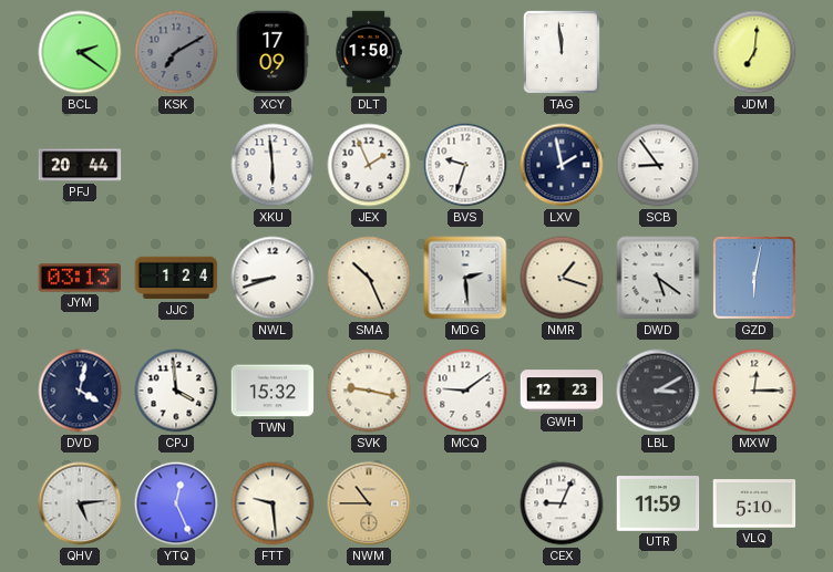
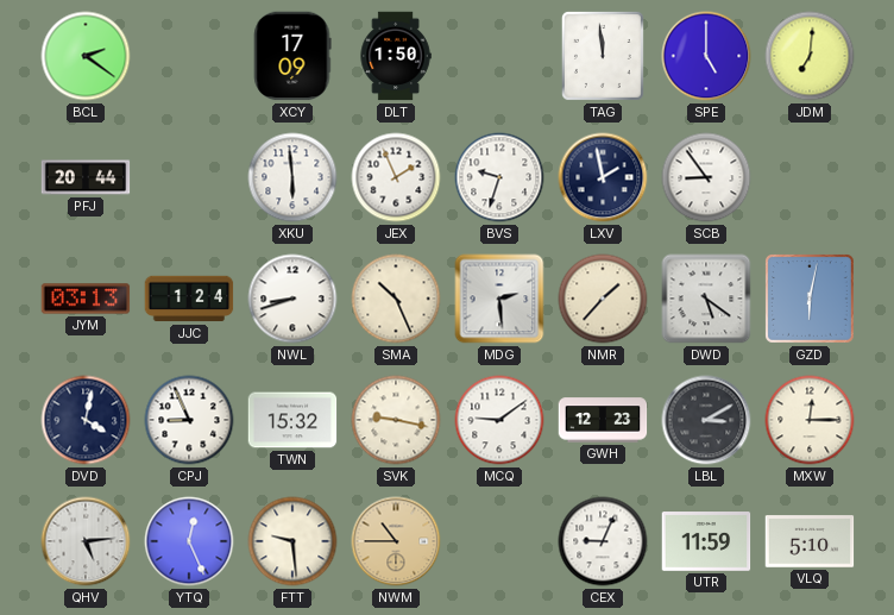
KSK: 7:10 -> none
SPE: none -> 5:00
NMR: 1:18 -> 1:37
CPJ: 3:59 -> 8:56
